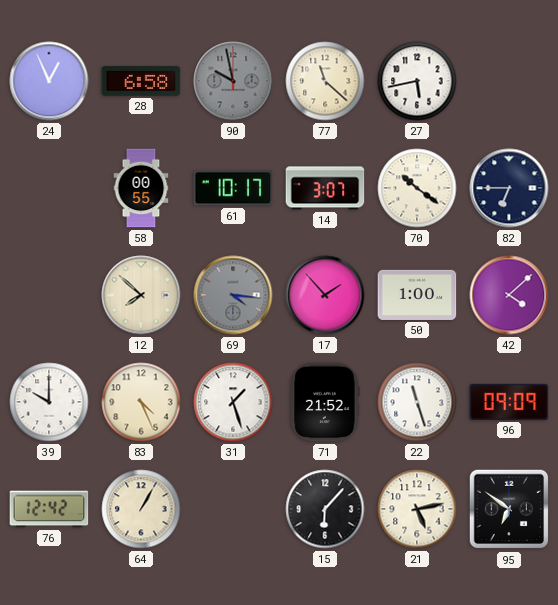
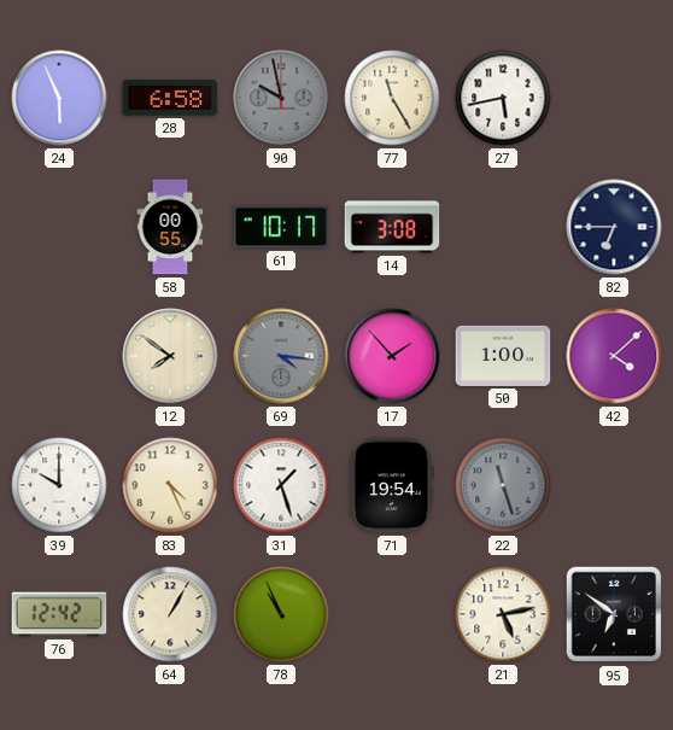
24: 12:56 -> 5:56
77: 11:22 -> 11:25
14: 3:07 -> 3:08
70: 10:21 -> none
12: 7:52 -> 7:51
71: 21:52 -> 19:54
22 dial: white -> grey
96: 09:09 -> none
78: none -> 10:56
15: 6:07 -> none
